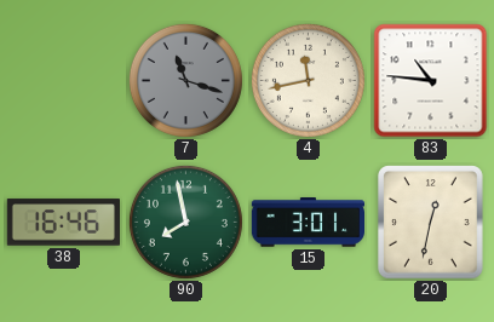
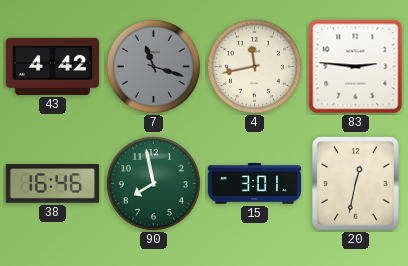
43: none -> 4:42
83: 10:46 -> 2:46
